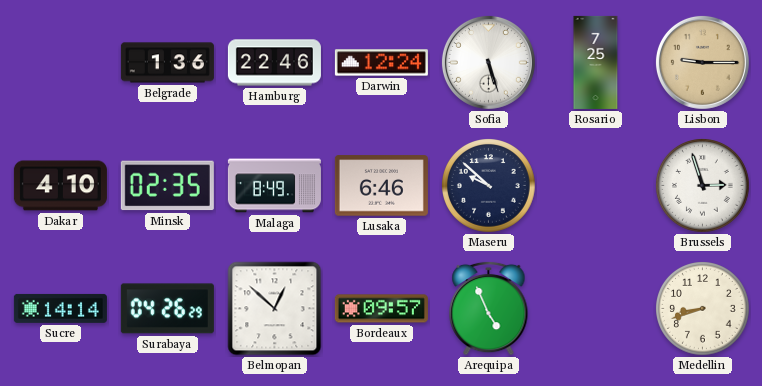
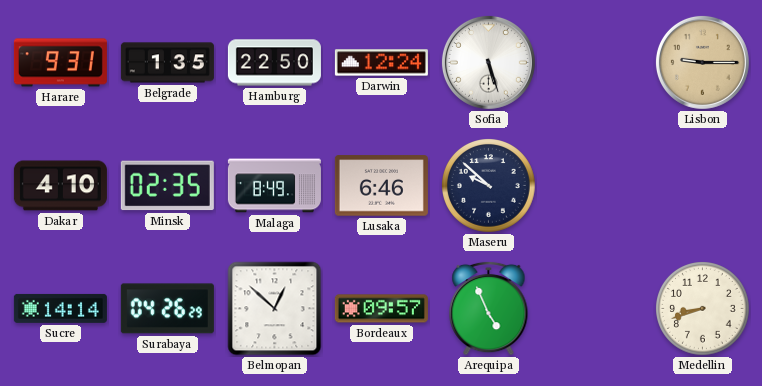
Harare: none -> 9:31
Belgrade: 1:36 -> 1:35
Hamburg: 22:46 -> 22:50
Rosario: 7:25 -> none
Brussels: 2:57 -> none
